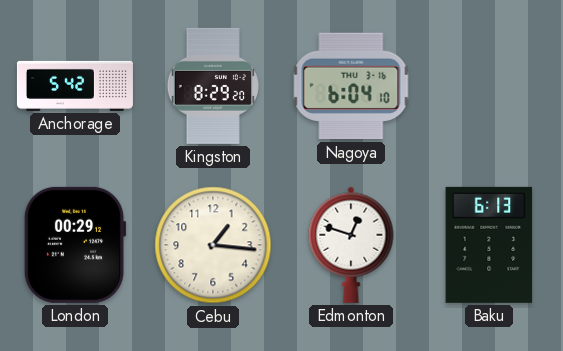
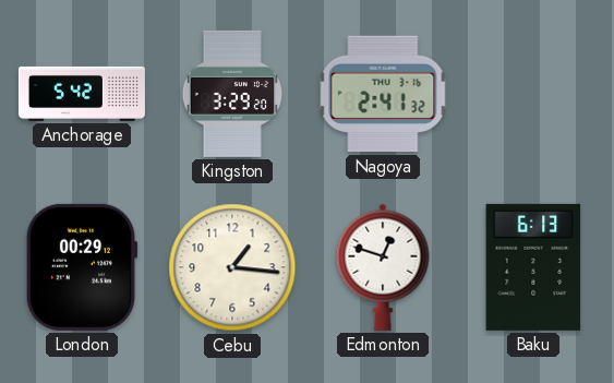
Kingston: 8:29 -> 3:29
Nagoya: 6:04 -> 2:41
